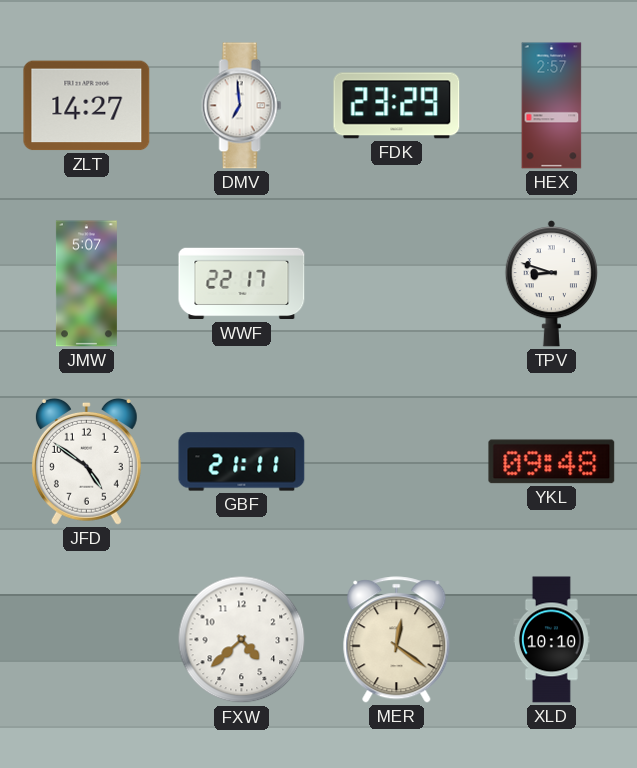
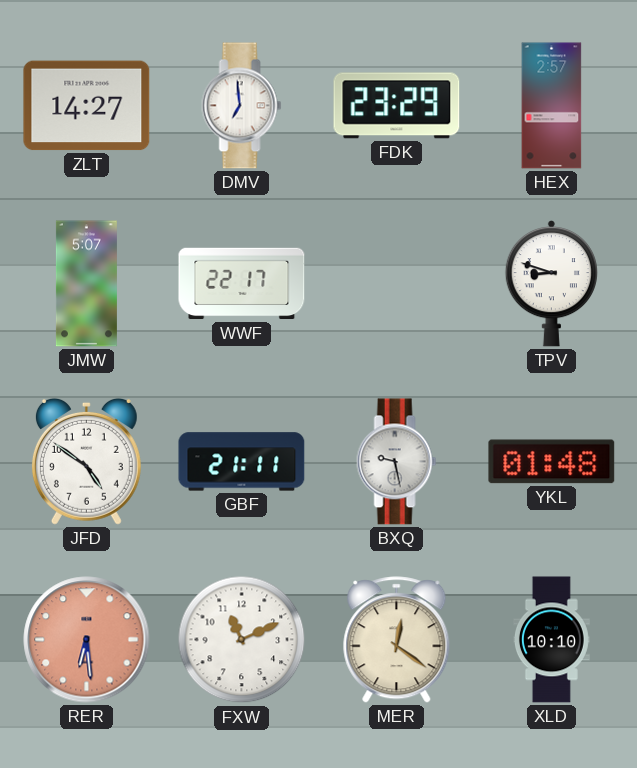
BXQ: none -> 9:28
YKL: 09:48 -> 01:48
RER: none -> 6:29
FXW: 4:38 -> 11:11
